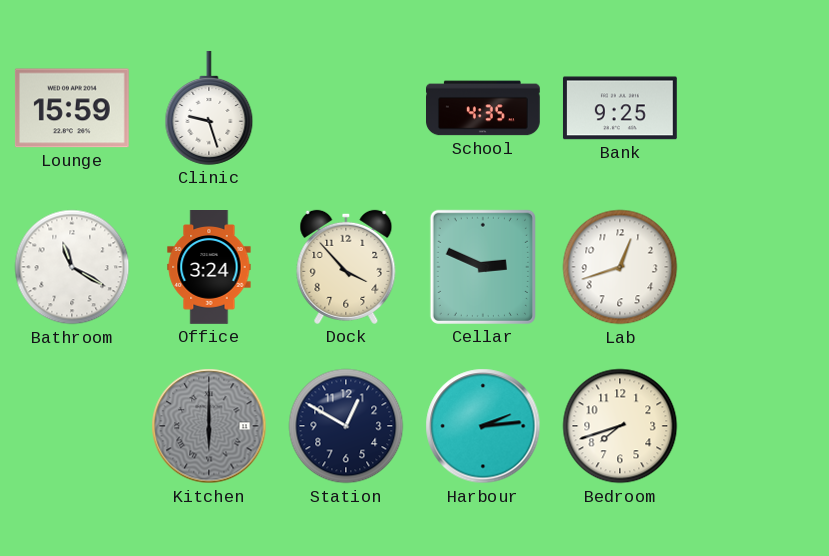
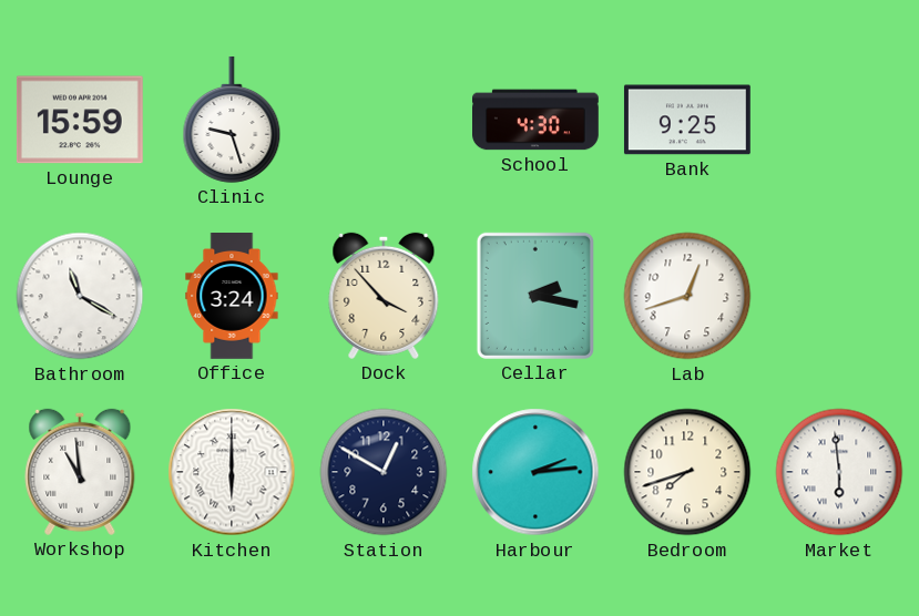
School: 4:35 -> 4:30
Cellar: 2:49 -> 2:17
Workshop: none -> 10:59
Kitchen dial: grey -> white
Market: none -> 5:59
